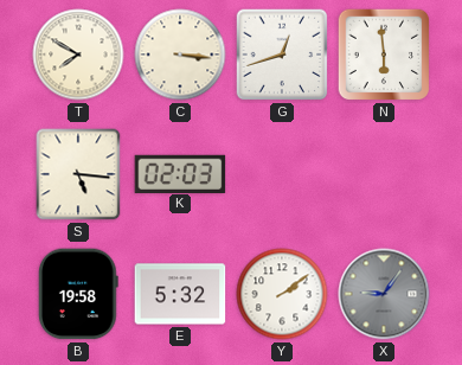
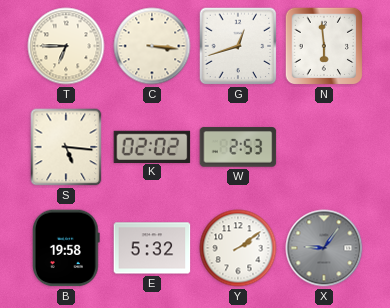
T: 7:50 -> 6:45
K: 02:03 -> 02:02
W: none -> 2:53
